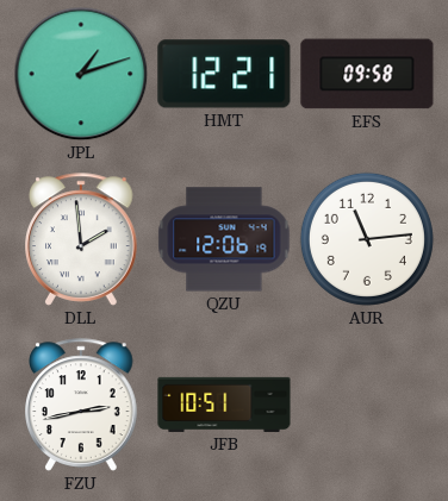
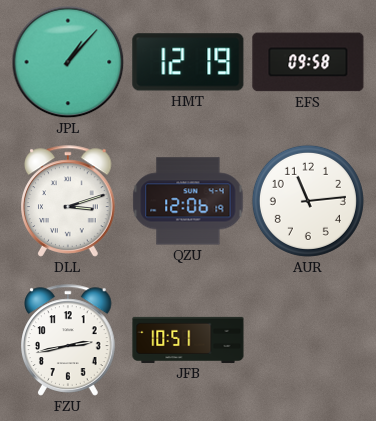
JPL: 1:12 -> 1:07
HMT: 12:21 -> 12:19
DLL: 1:59 -> 3:12
